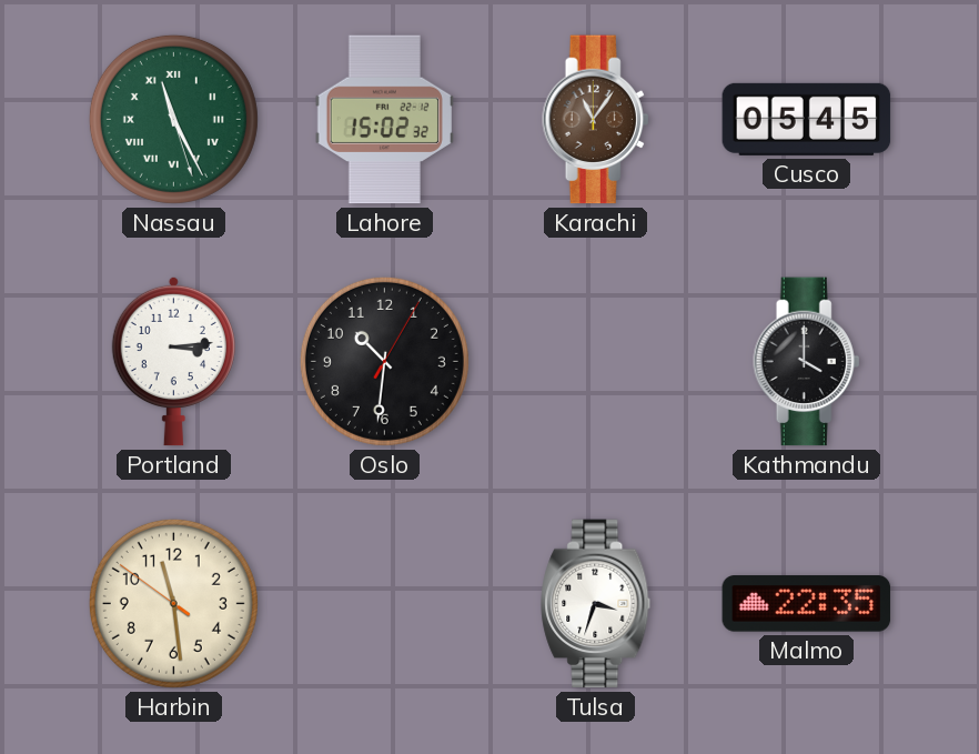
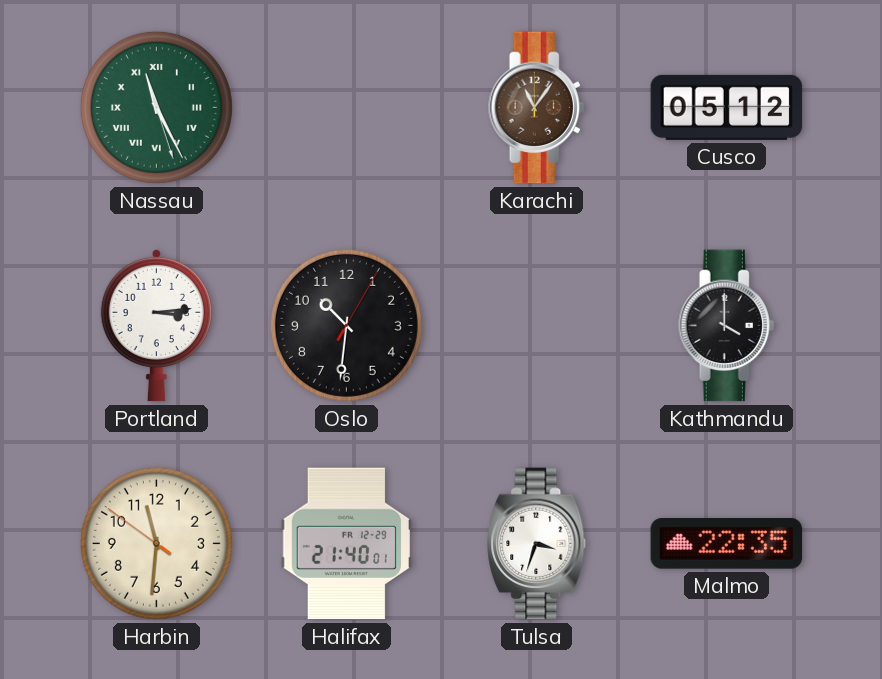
Lahore: 15:02 -> none
Cusco: 05:45 -> 05:12
Harbin: 11:28 -> 11:30
Halifax: none -> 21:40
